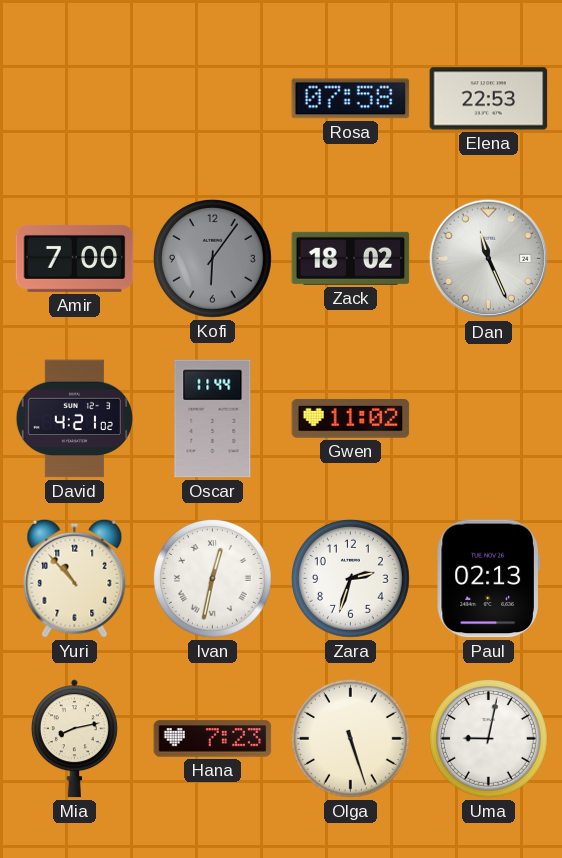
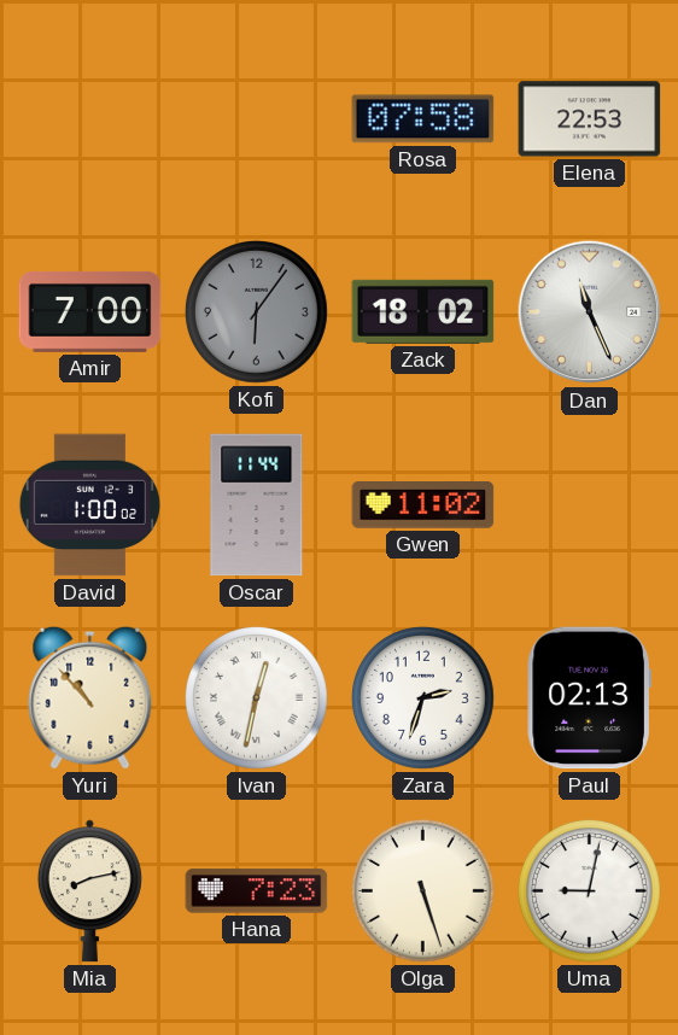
David: 4:21 -> 1:00
